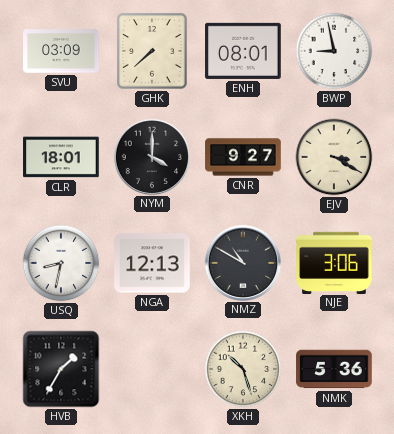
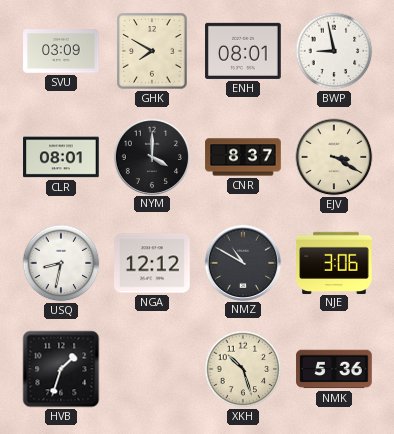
GHK: 7:38 -> 7:50
CLR: 18:01 -> 08:01
CNR: 9:27 -> 8:37
NGA: 12:13 -> 12:12
HVB: 1:35 -> 1:33
